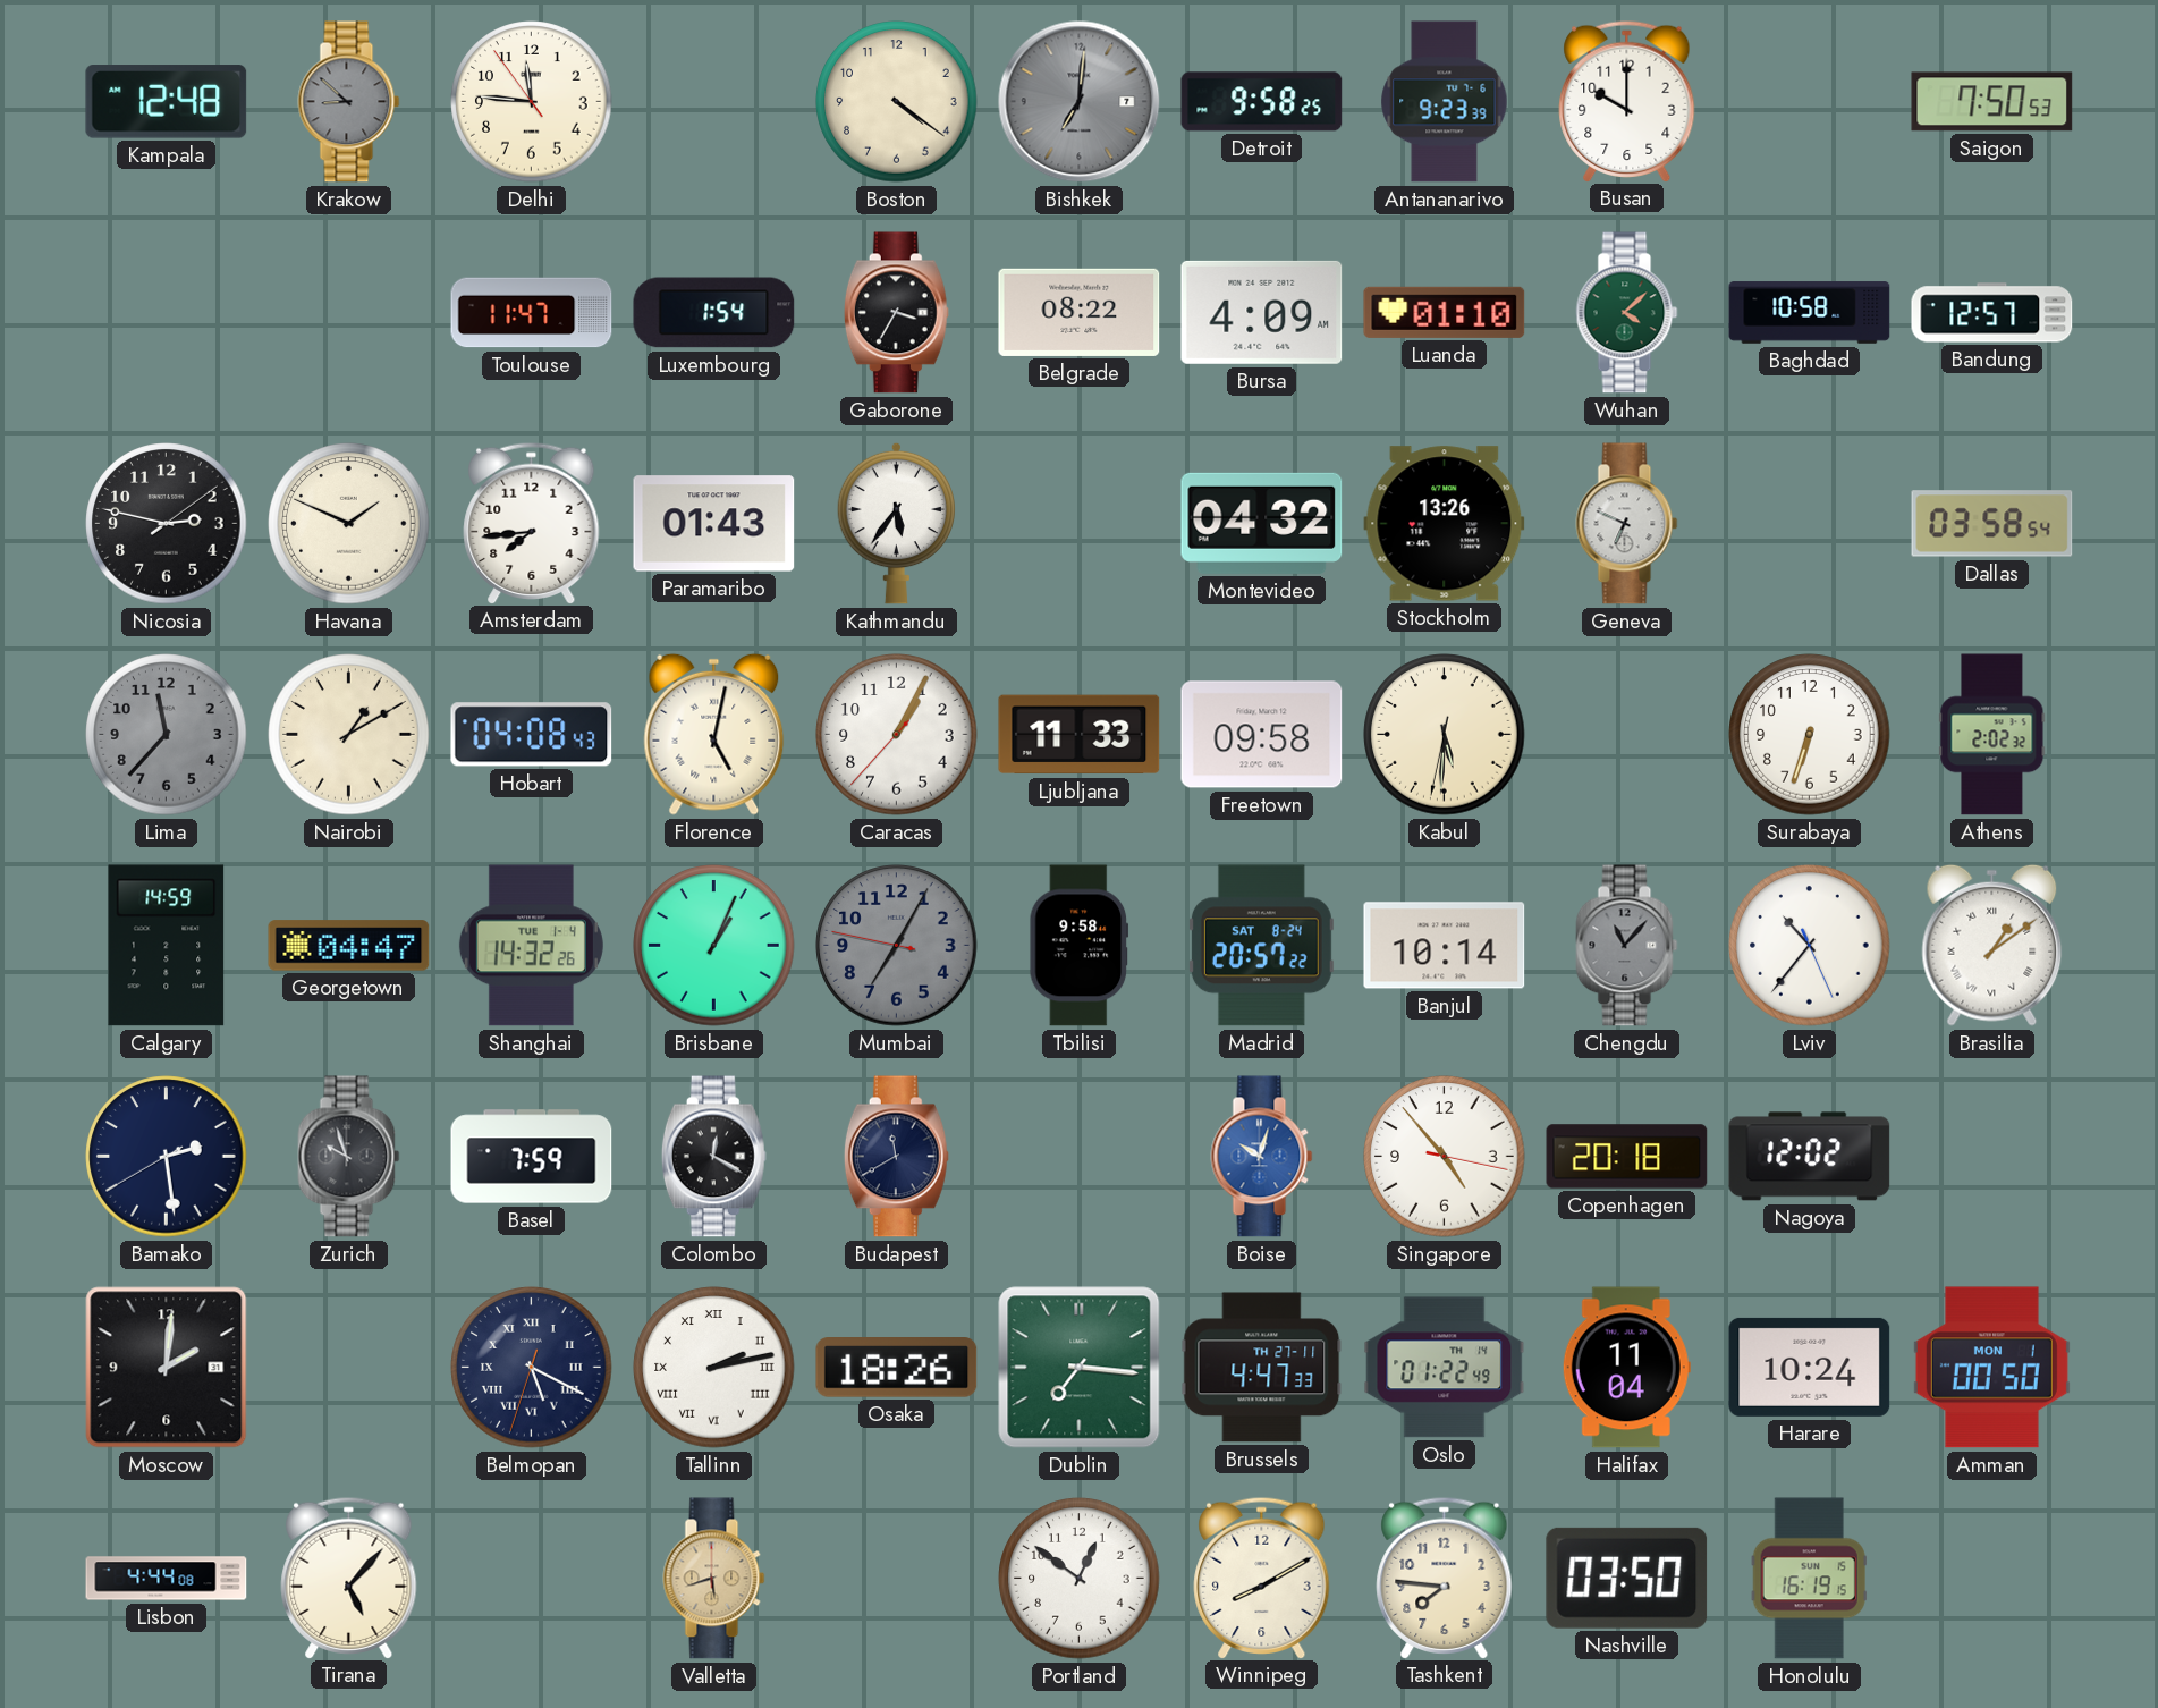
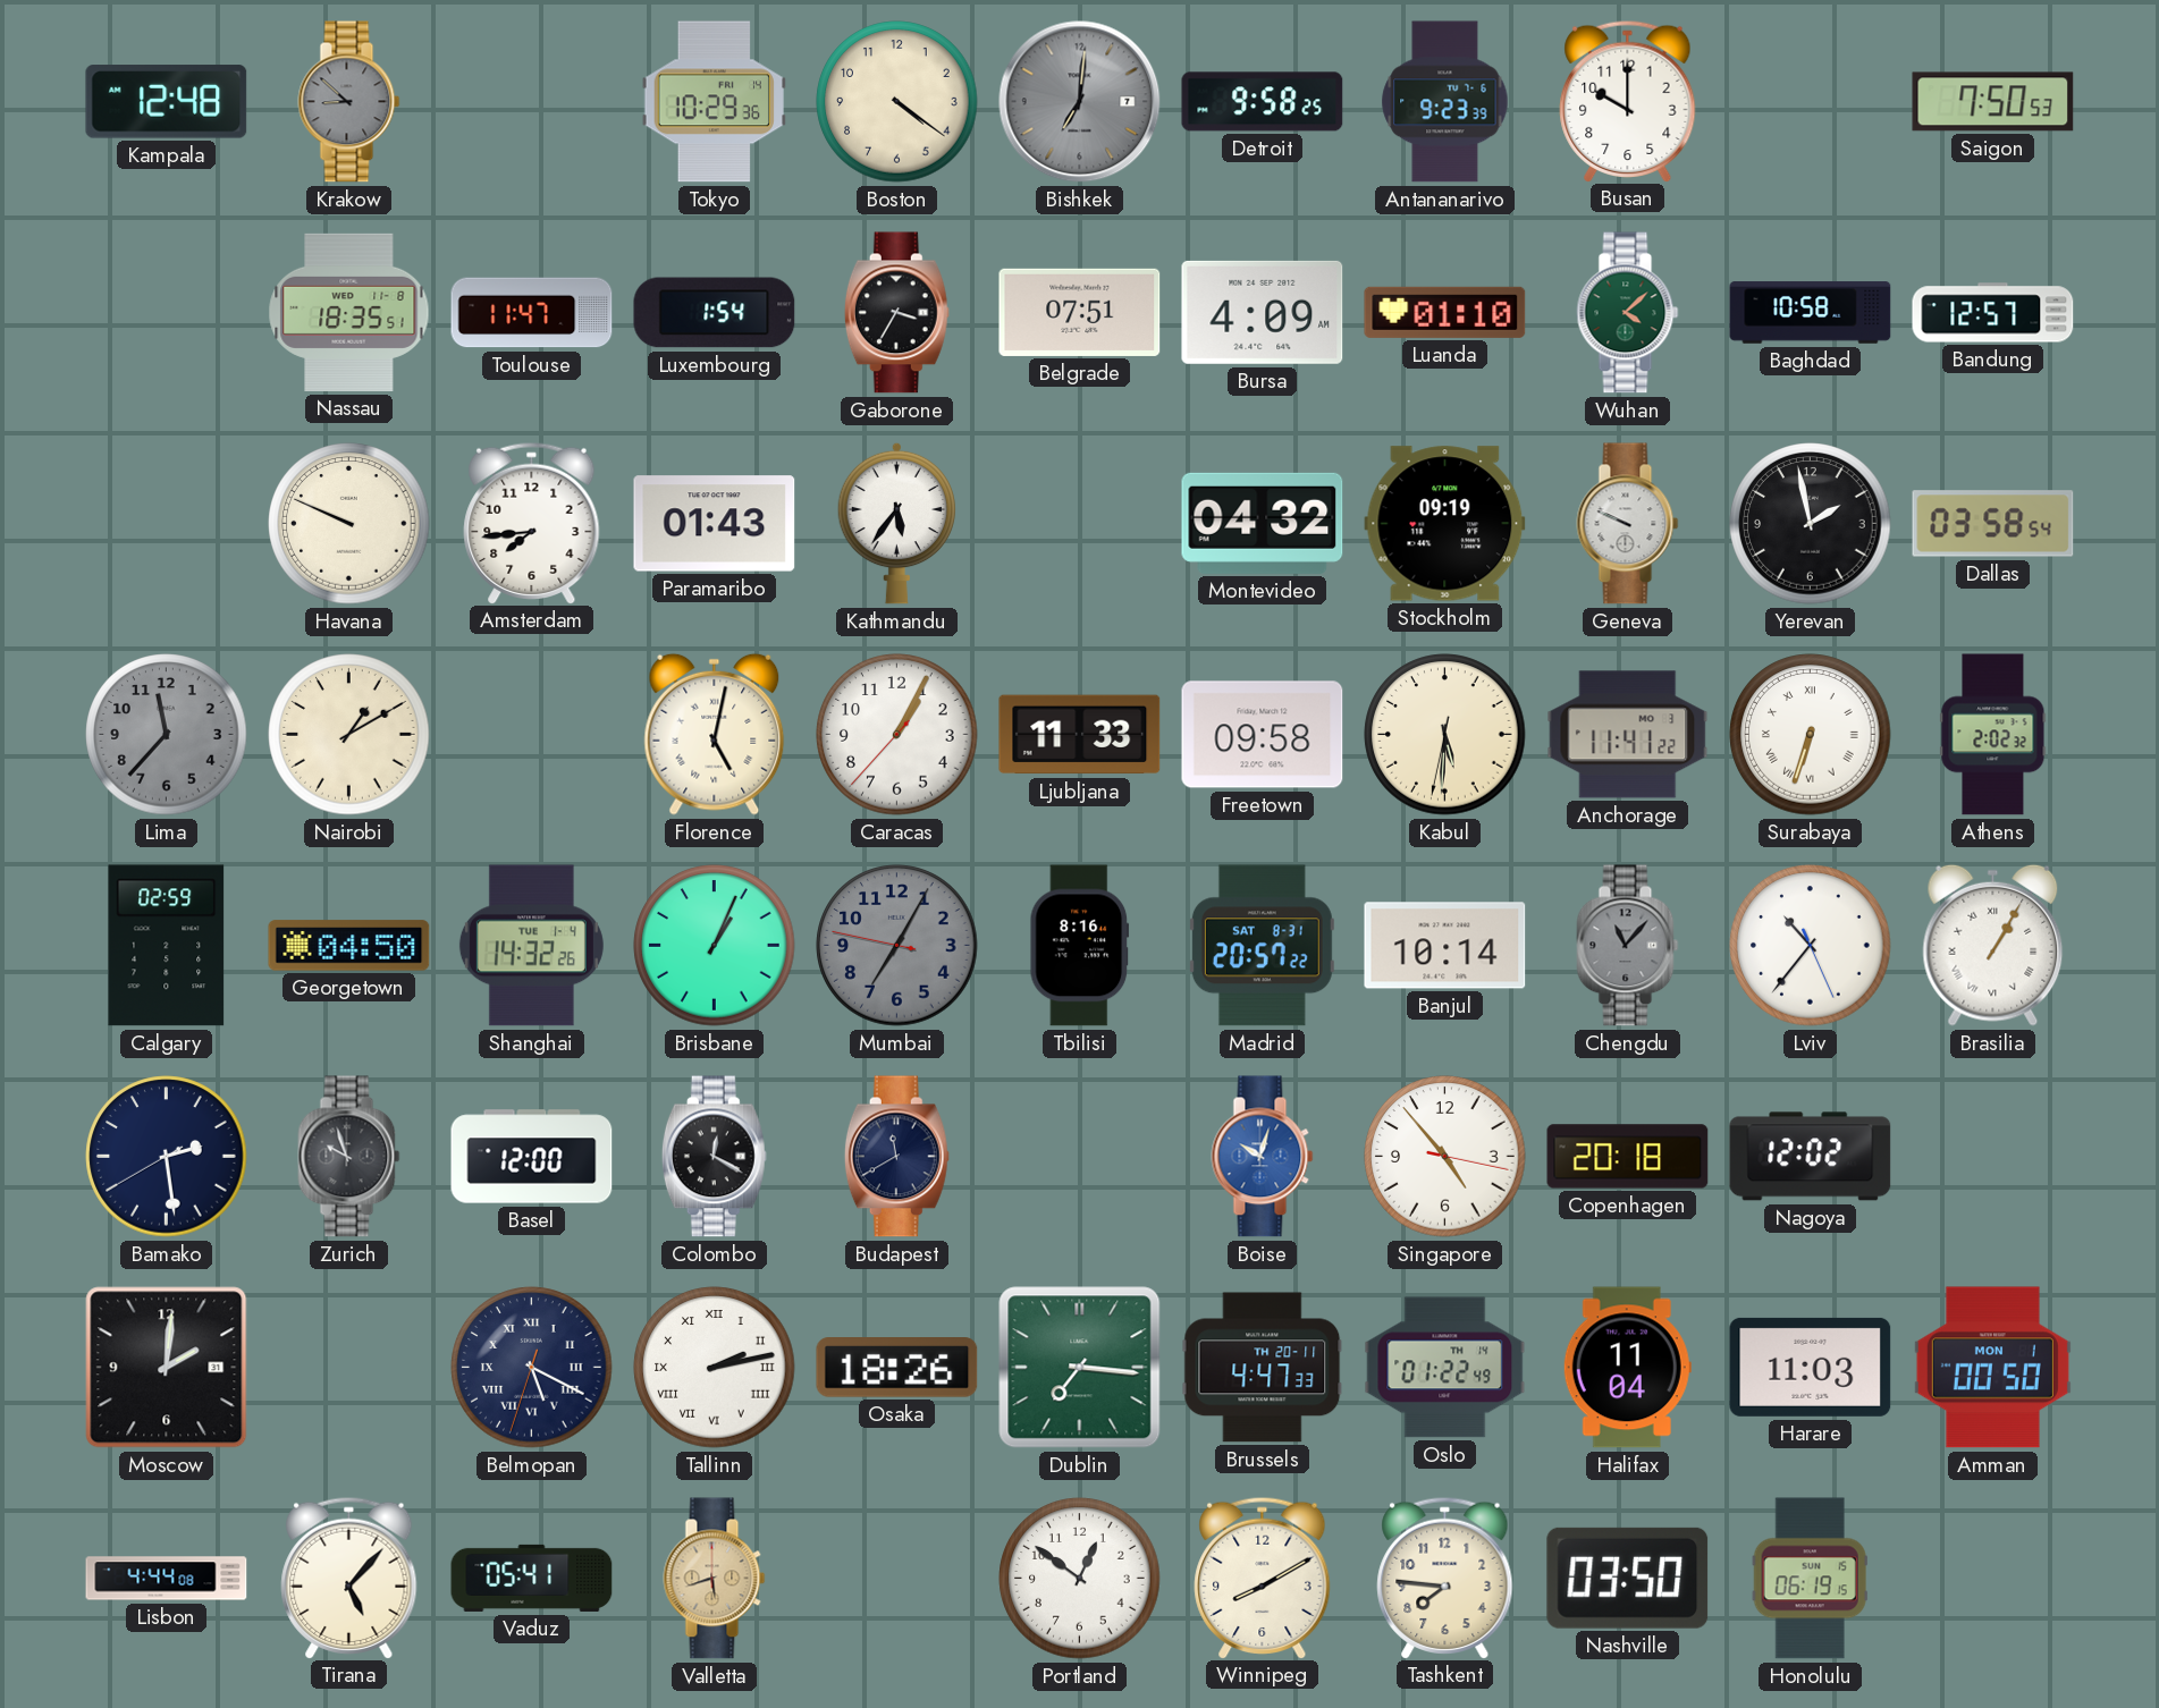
Delhi: 11:45 -> none
Tokyo: none -> 10:29
Nassau: none -> 18:35
Belgrade: 08:22 -> 07:51
Nicosia: 2:47 -> none
Havana: 1:49 -> 9:49
Stockholm: 13:26 -> 09:19
Geneva: 6:49 -> 9:49
Yerevan: none -> 1:58
Hobart: 04:08 -> none
Anchorage: none -> 11:41
Surabaya numerals: Arabic -> Roman
Calgary: 14:59 -> 02:59
Georgetown: 04:47 -> 04:50
Tbilisi: 9:58 -> 8:16
Madrid date: SAT 8-24 -> SAT 8-31
Brasilia: 1:09 -> 1:05
Basel: 7:59 -> 12:00
Brussels date: TH 27-11 -> TH 20-11
Harare: 10:24 -> 11:03
Vaduz: none -> 05:41
Honolulu: 16:19 -> 06:19
